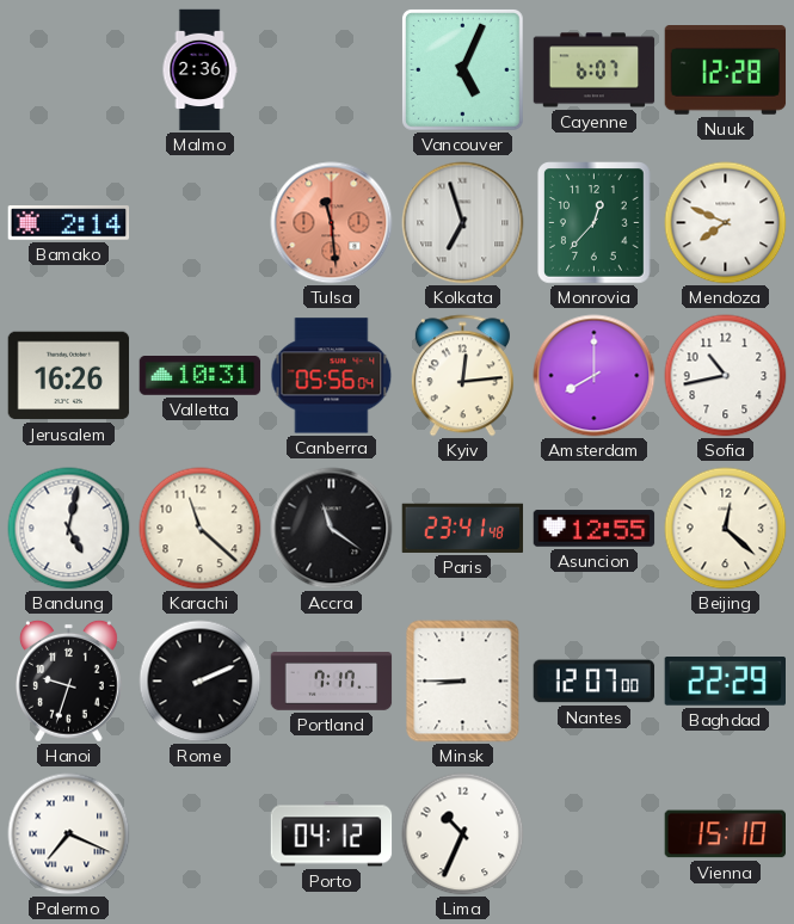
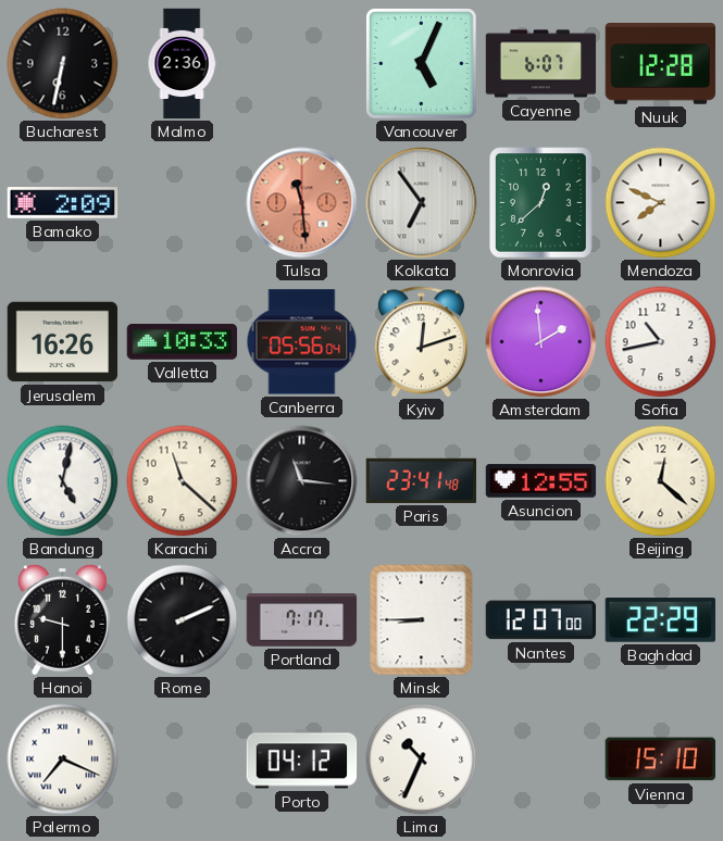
Bucharest: none -> 6:32
Bamako: 2:14 -> 2:09
Kolkata: 6:57 -> 6:54
Monrovia: 12:37 -> 12:38
Valletta: 10:31 -> 10:33
Kyiv: 12:14 -> 12:12
Amsterdam: 8:00 -> 1:59
Accra: 11:21 -> 11:16
Hanoi: 9:33 -> 9:30
